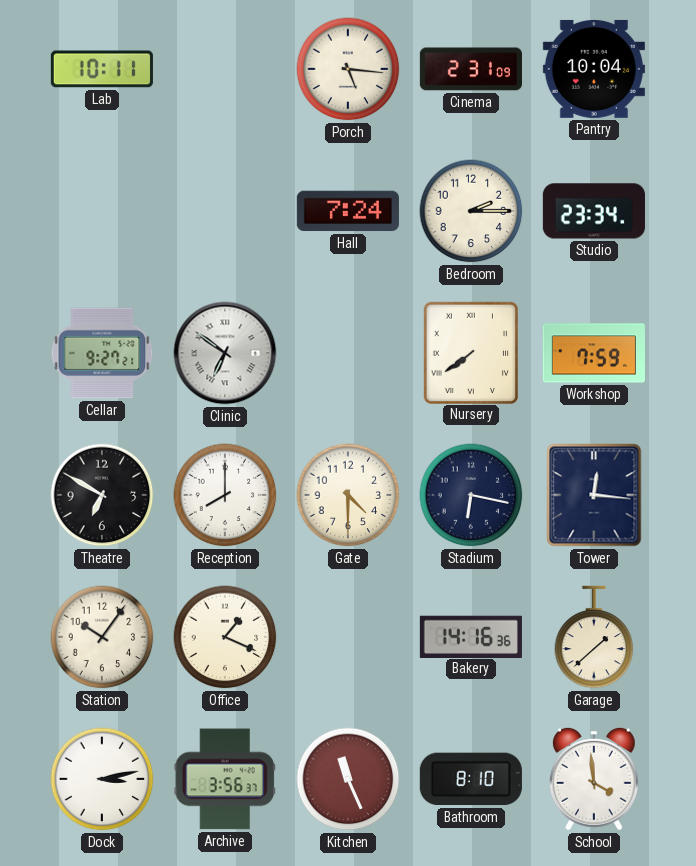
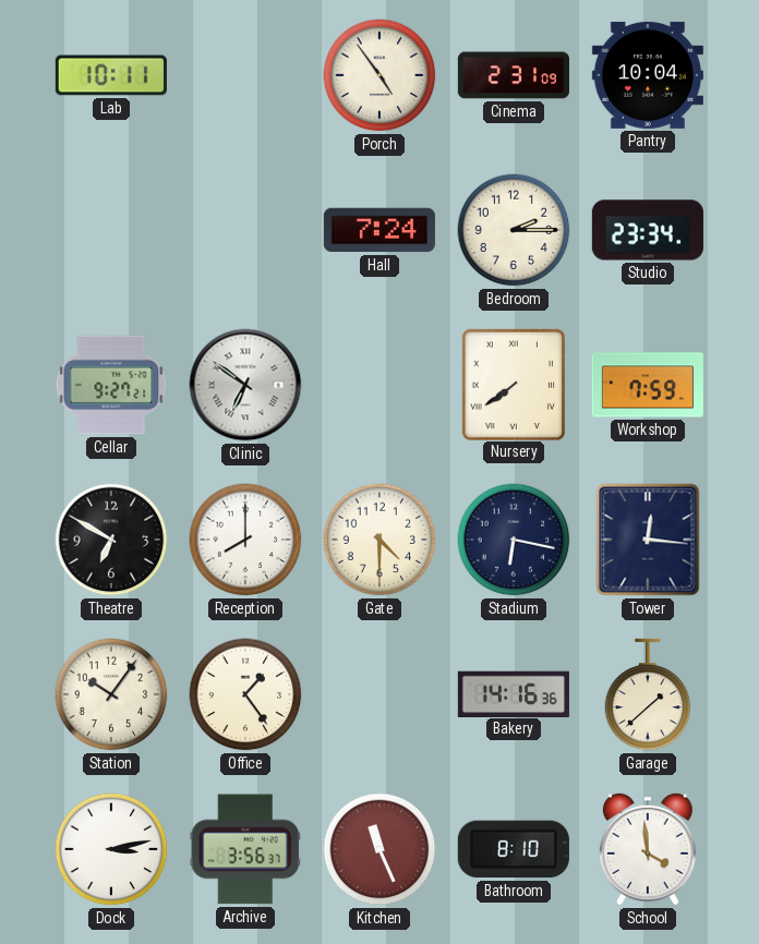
Porch: 5:16 -> 4:54
Office: 1:19 -> 1:24
